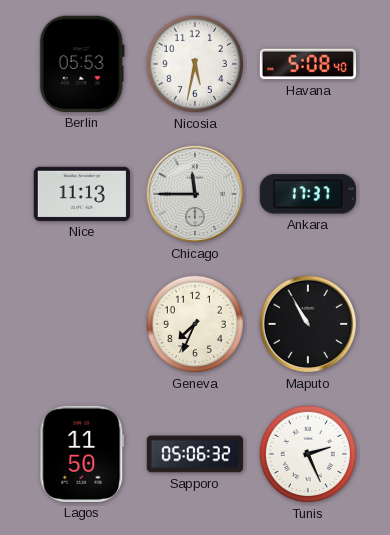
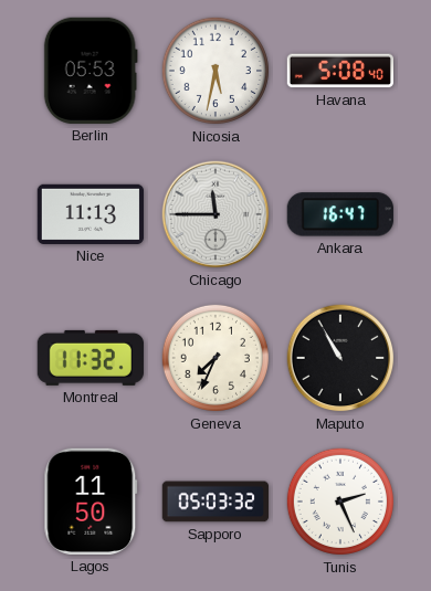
Ankara: 17:37 -> 16:47
Montreal: none -> 11:32
Sapporo: 05:06 -> 05:03
